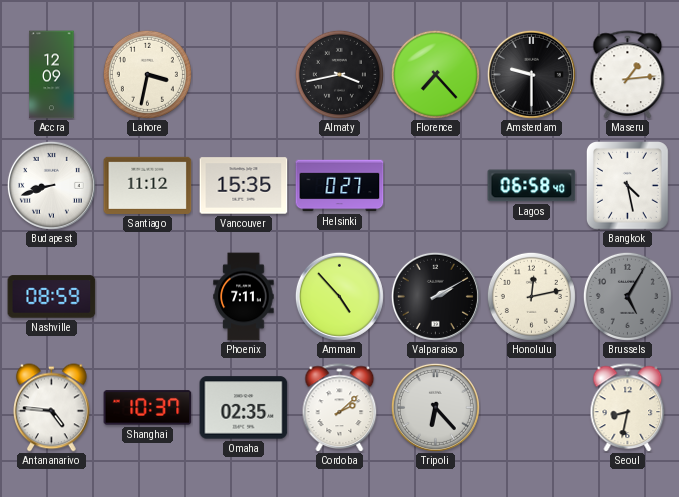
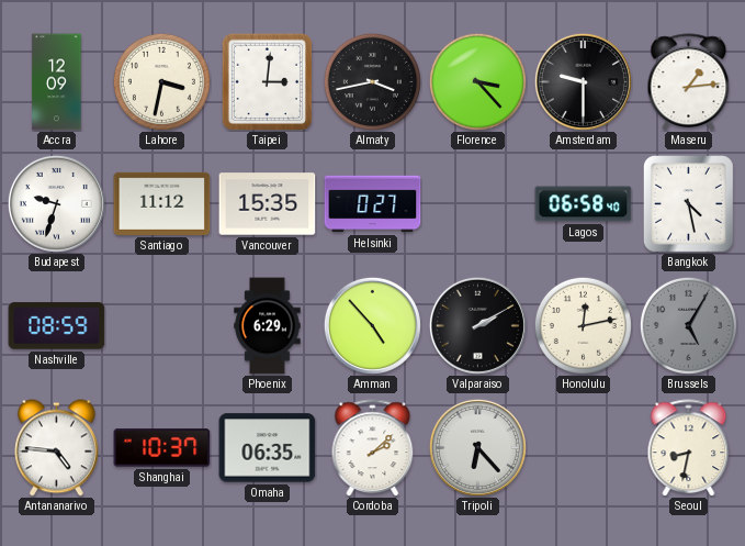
Taipei: none -> 3:01
Florence: 7:23 -> 3:23
Budapest: 8:42 -> 9:33
Phoenix: 7:11 -> 6:29
Omaha: 02:35 -> 06:35
